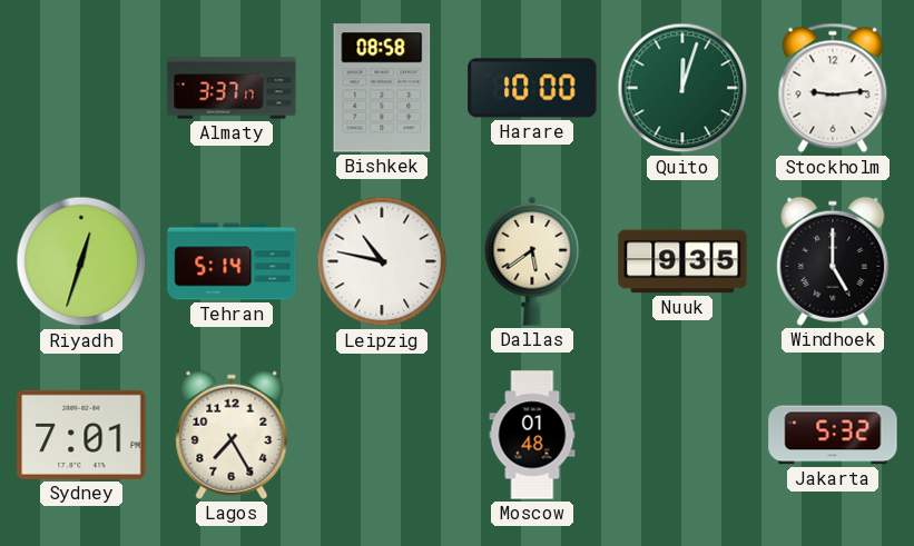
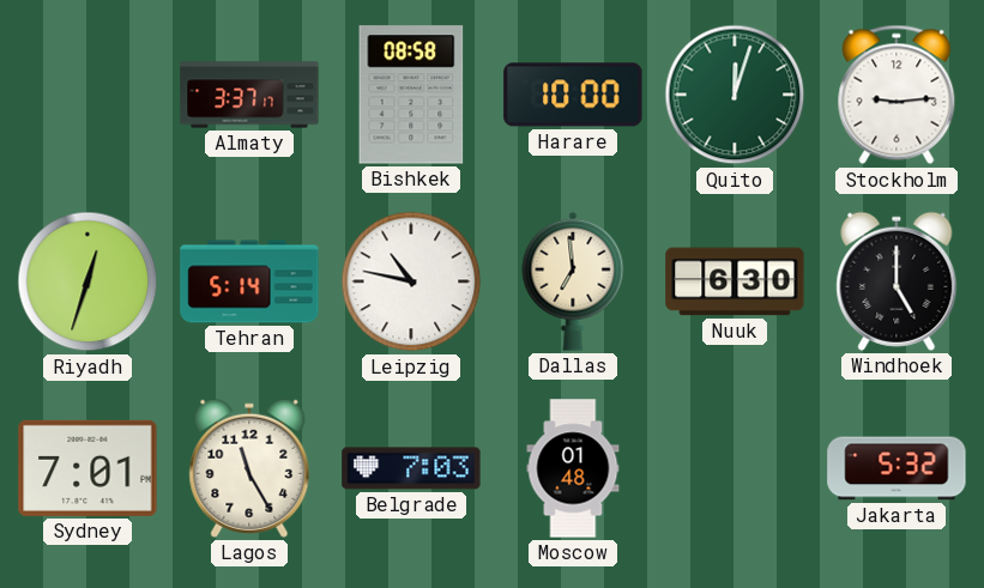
Dallas: 5:39 -> 6:59
Nuuk: 9:35 -> 6:30
Lagos: 7:25 -> 11:25
Belgrade: none -> 7:03
